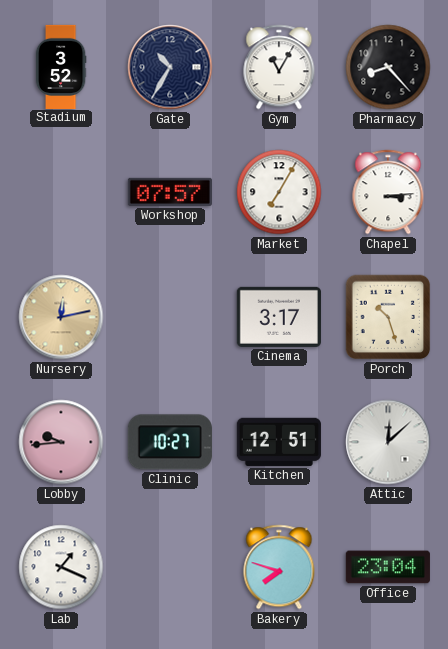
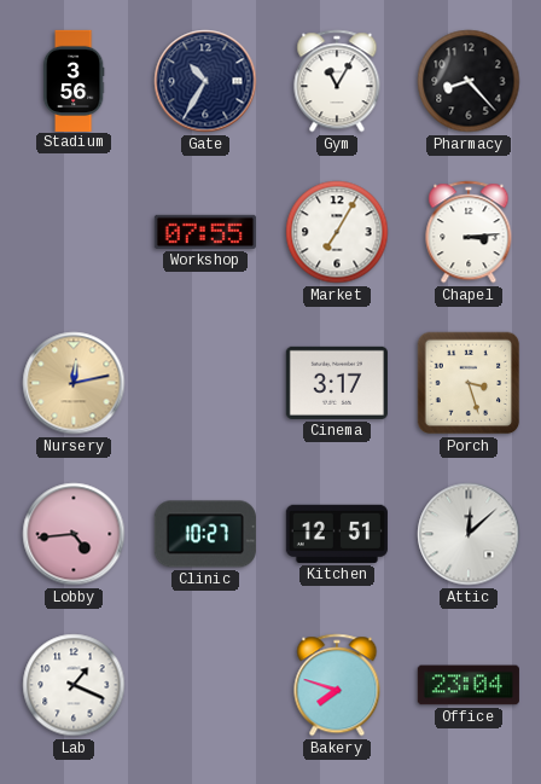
Stadium: 3:52 -> 3:56
Workshop: 07:57 -> 07:55
Porch: 10:27 -> 3:27
Lobby: 9:44 -> 4:44
